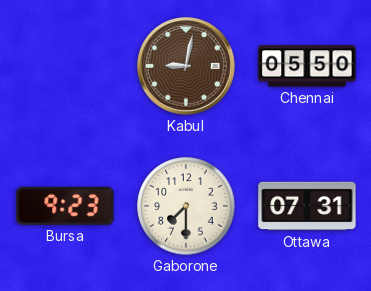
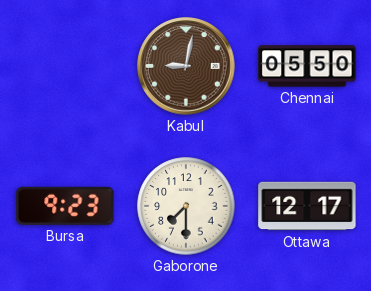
Ottawa: 07:31 -> 12:17
